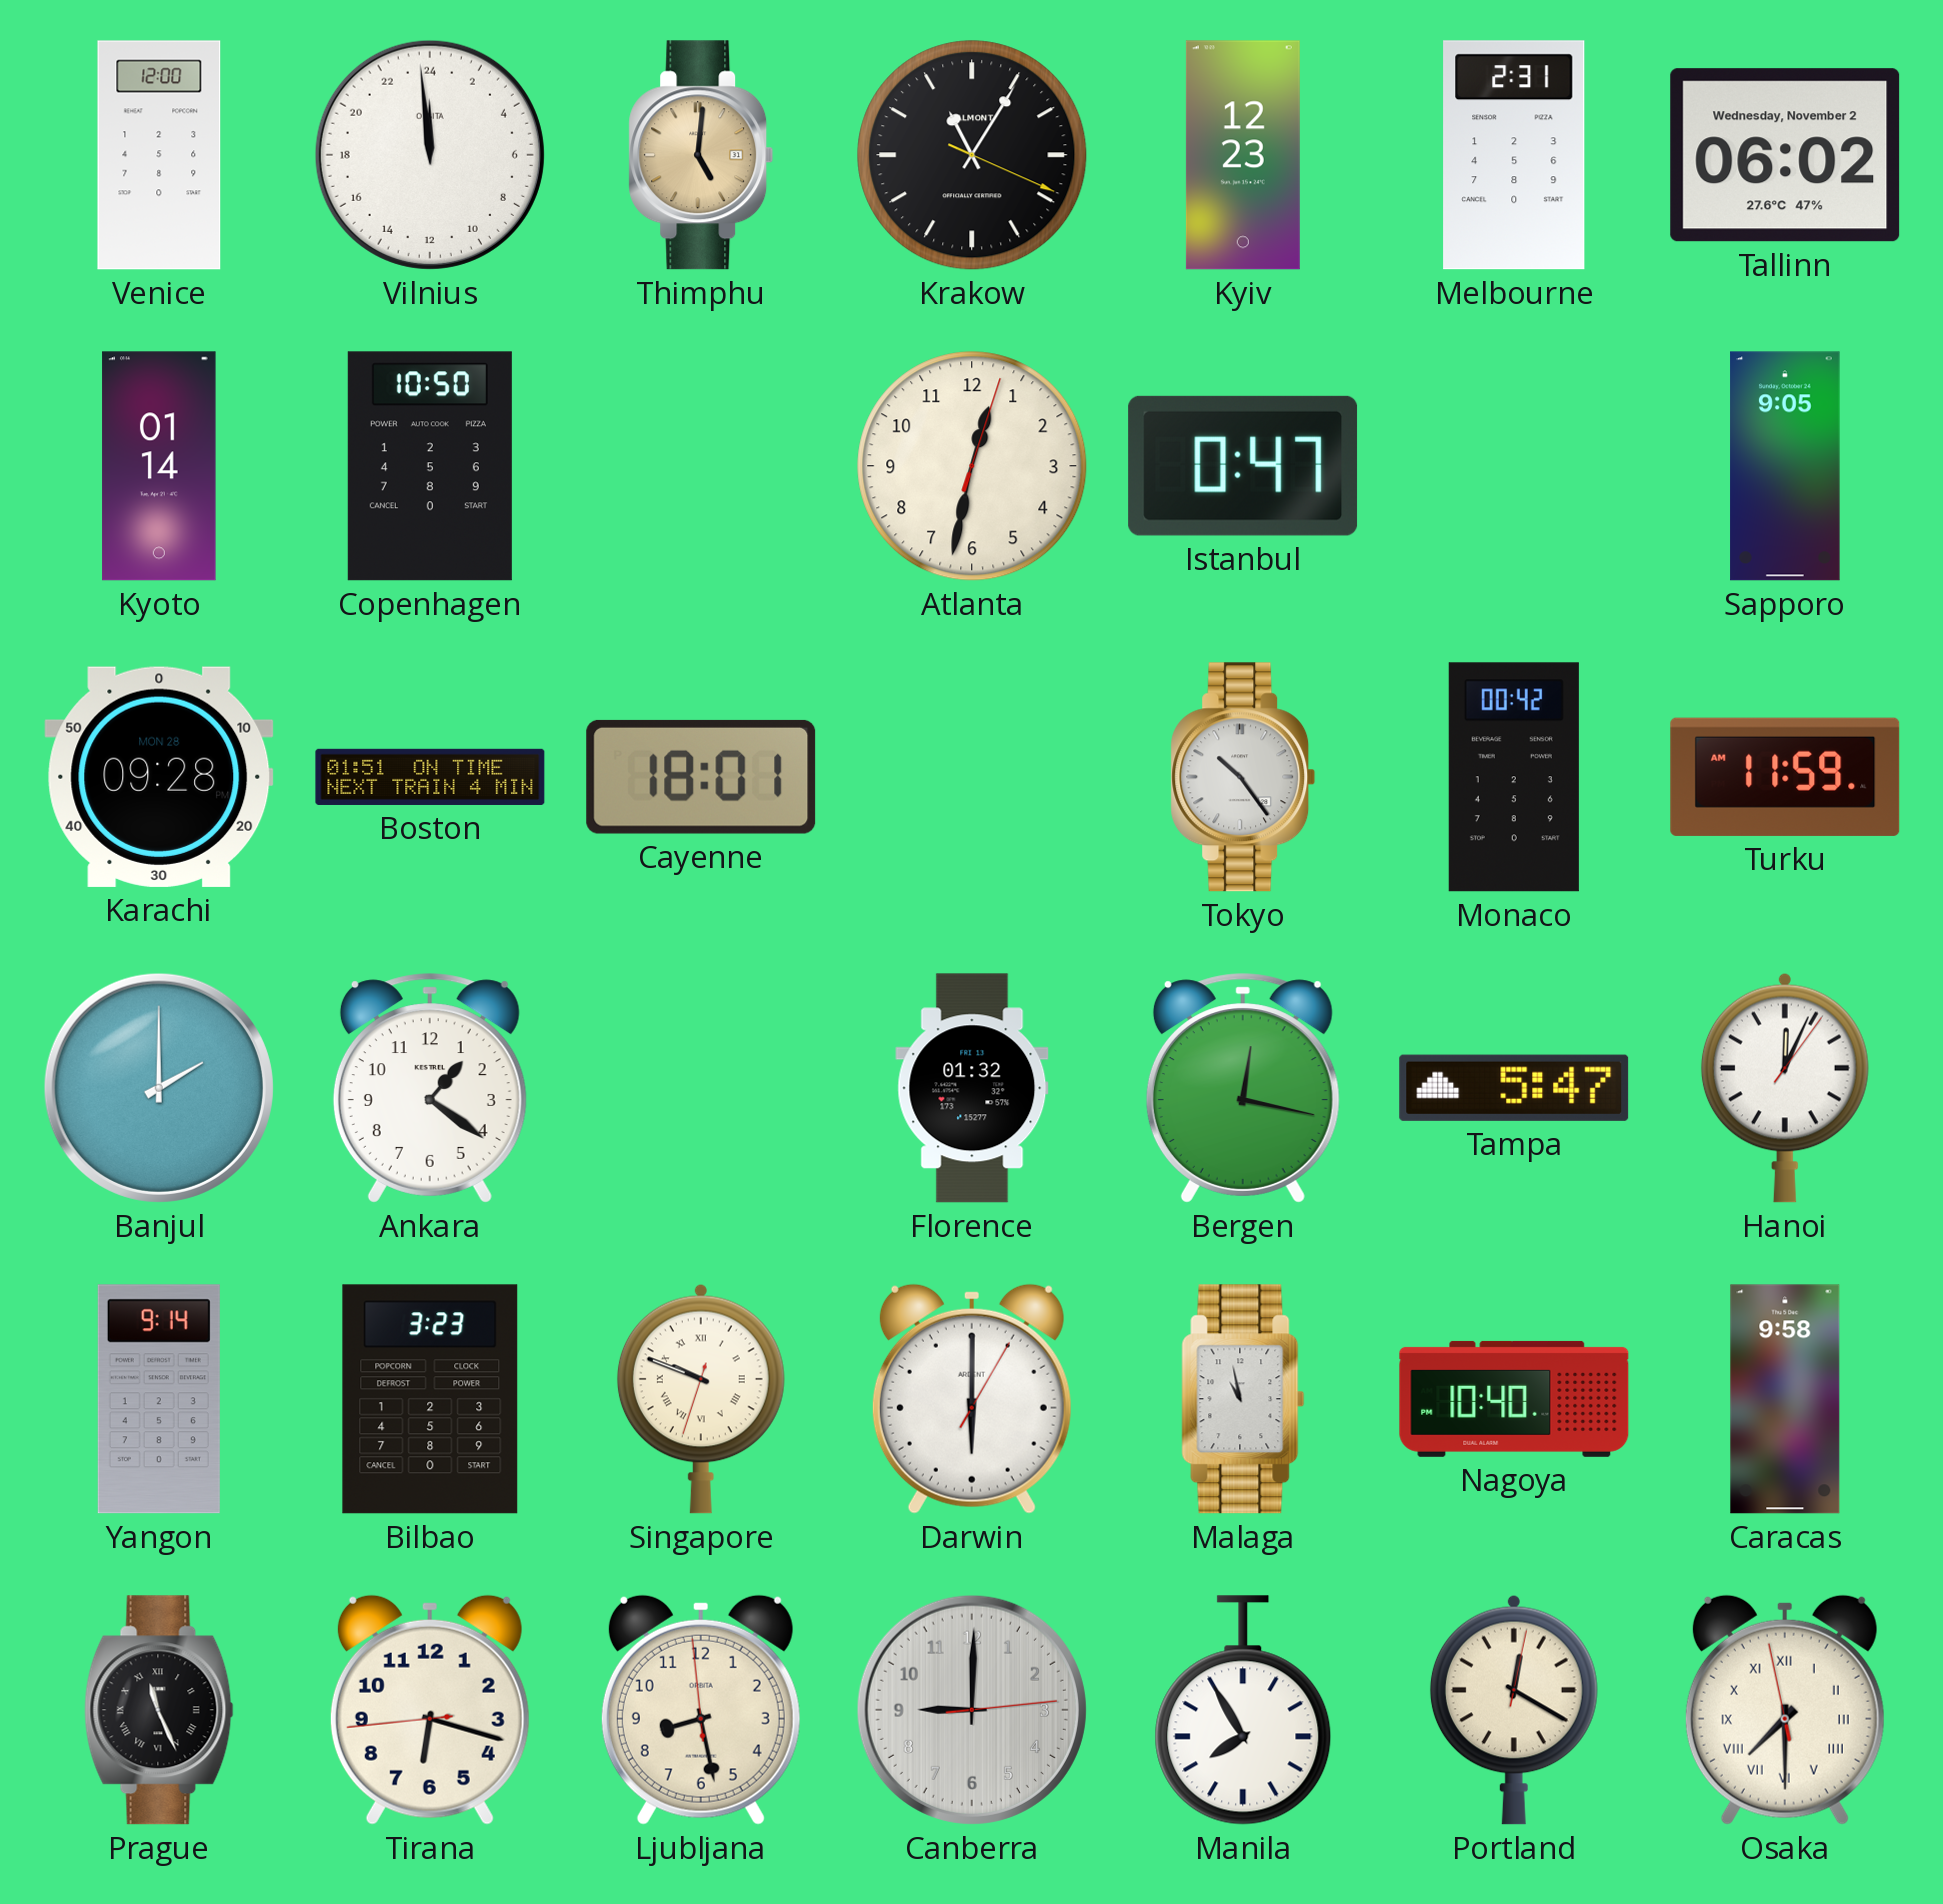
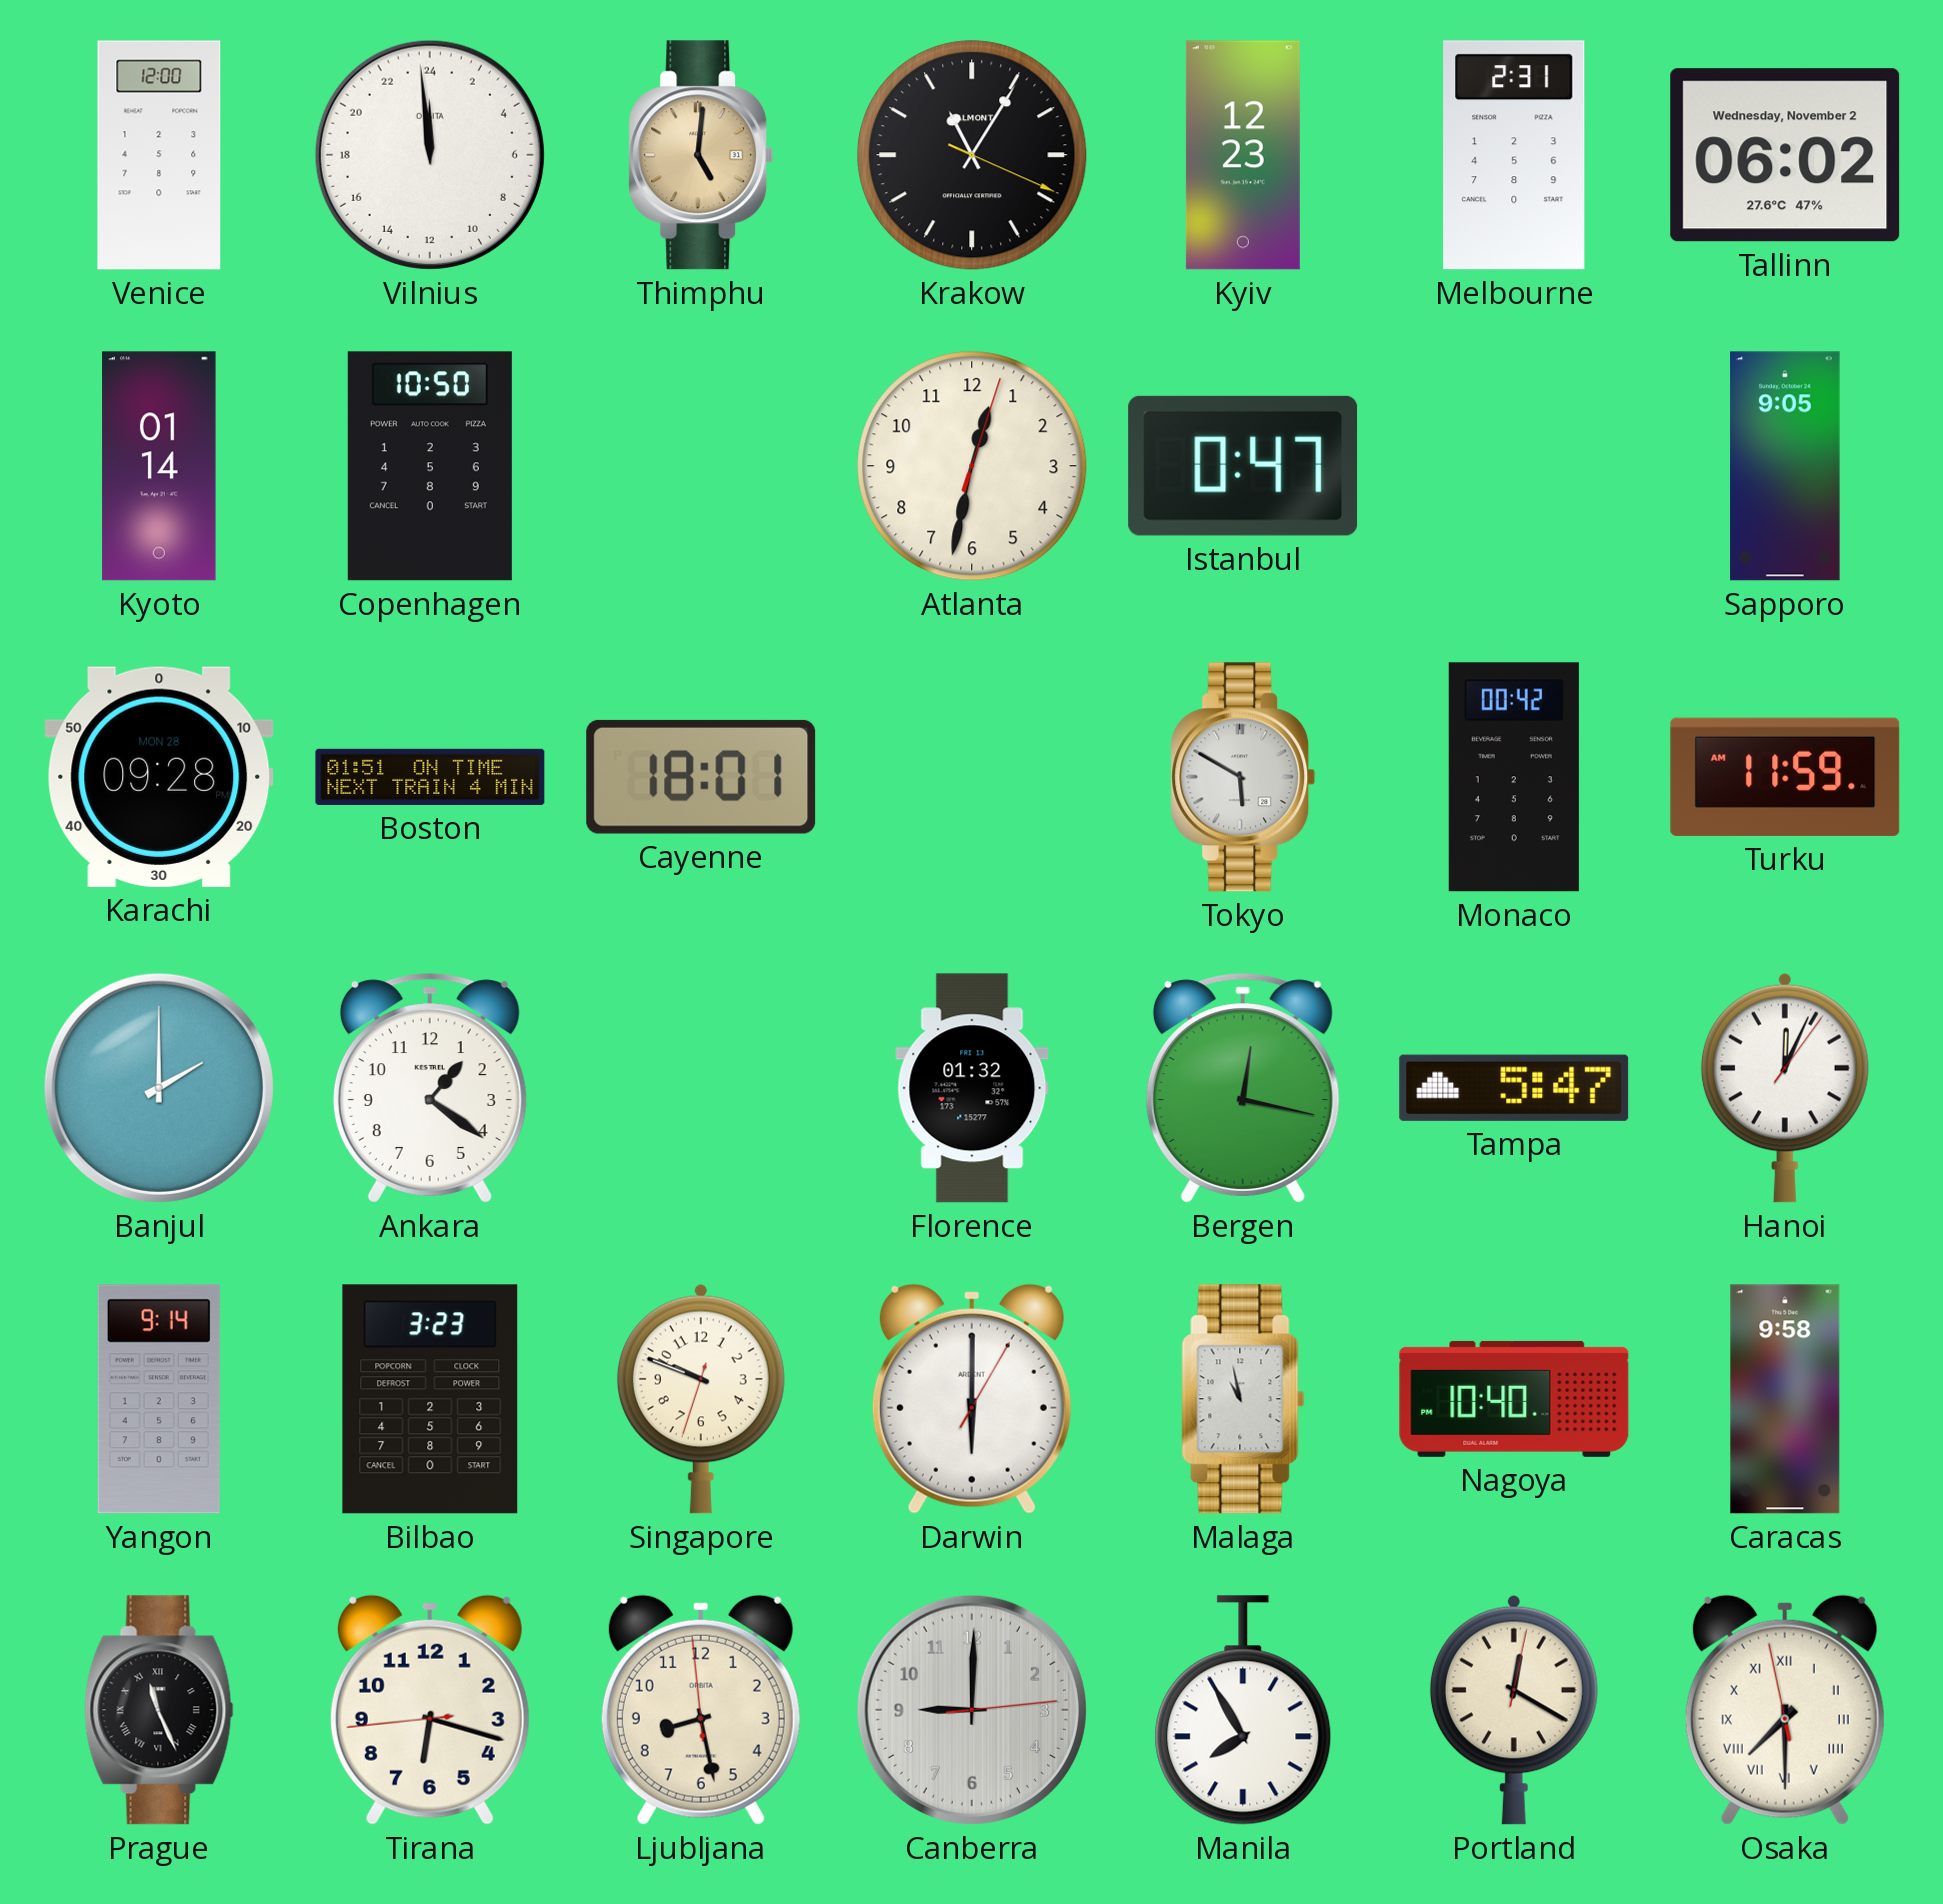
Tokyo: 10:24 -> 5:50
Singapore numerals: Roman -> Arabic
